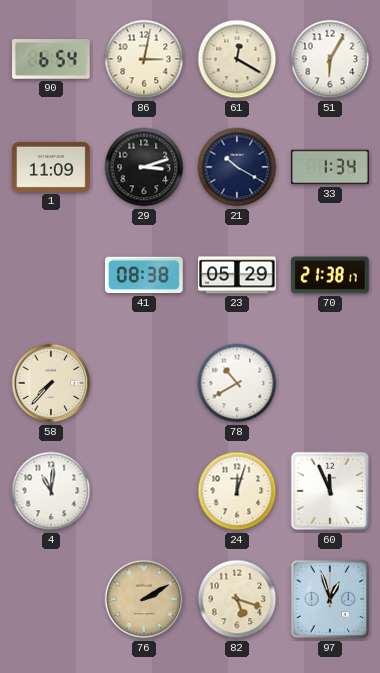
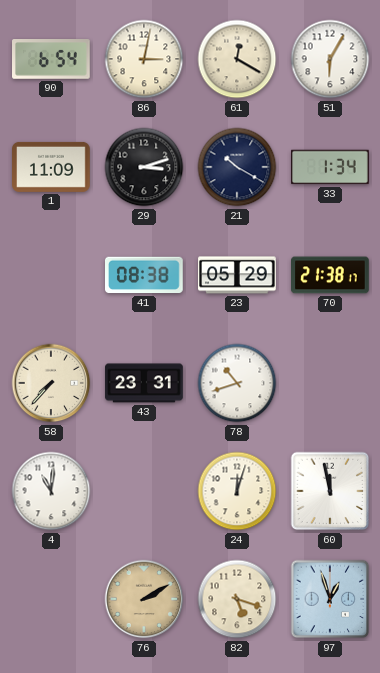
43: none -> 23:31
78: 10:40 -> 10:42
60: 11:56 -> 11:58
